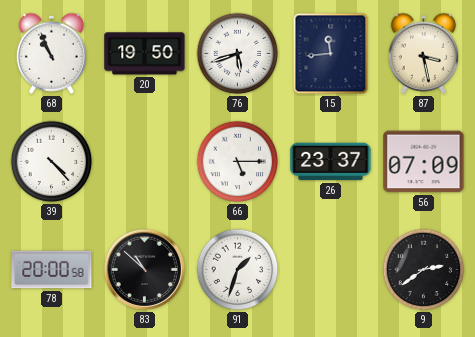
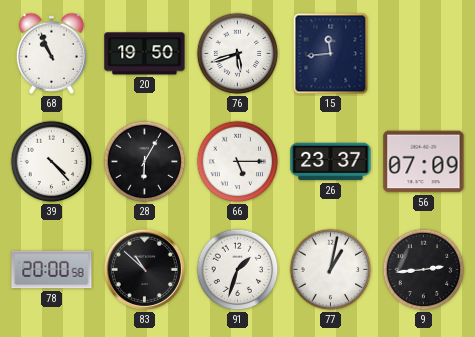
87: 3:28 -> none
28: none -> 6:05
77: none -> 1:02
9: 2:39 -> 2:44
